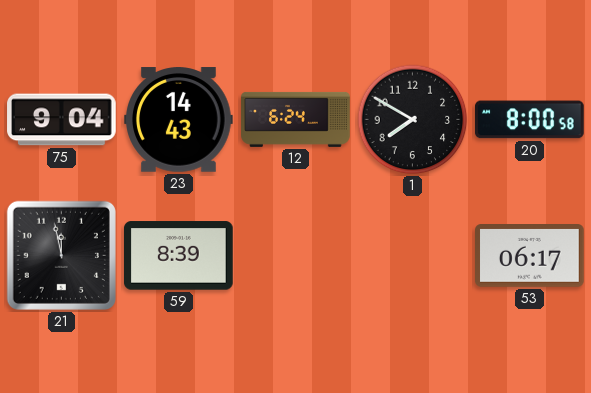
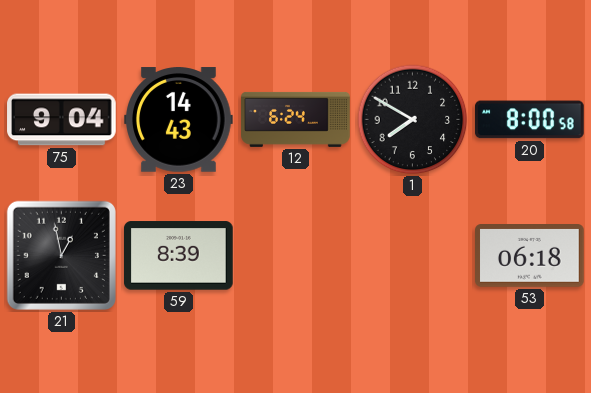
21: 11:58 -> 12:58
53: 06:17 -> 06:18
